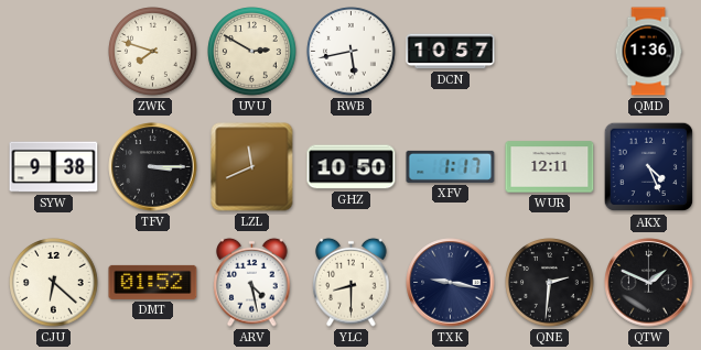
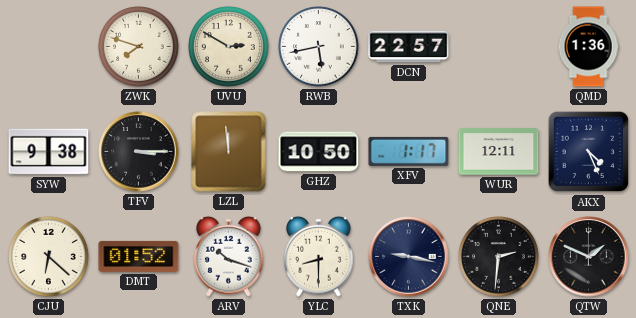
DCN: 10:57 -> 22:57
LZL: 11:41 -> 11:59
ARV: 4:28 -> 10:18
